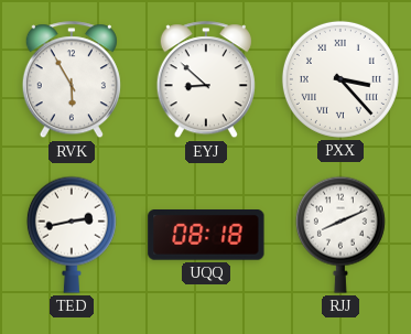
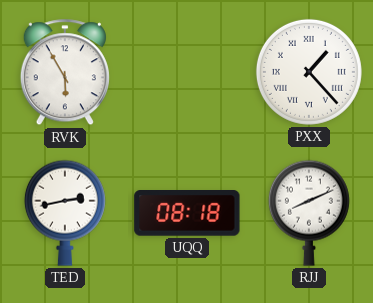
EYJ: 8:52 -> none
PXX: 3:23 -> 1:23
